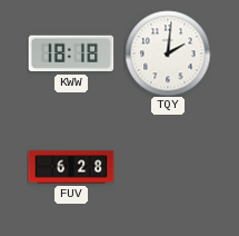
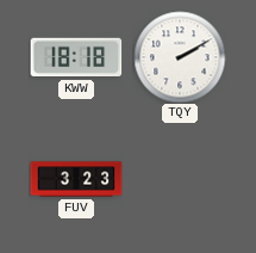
TQY: 2:01 -> 2:10
FUV: 6:28 -> 3:23
